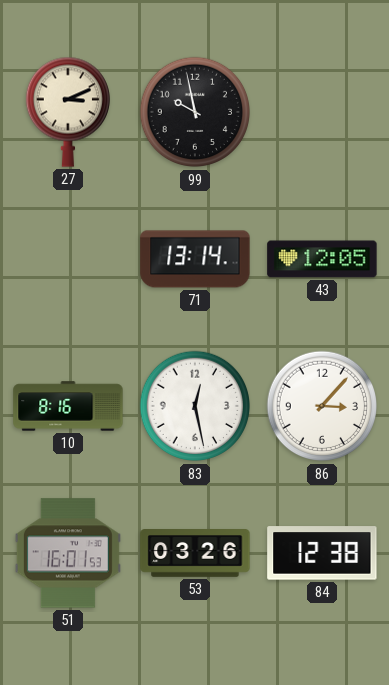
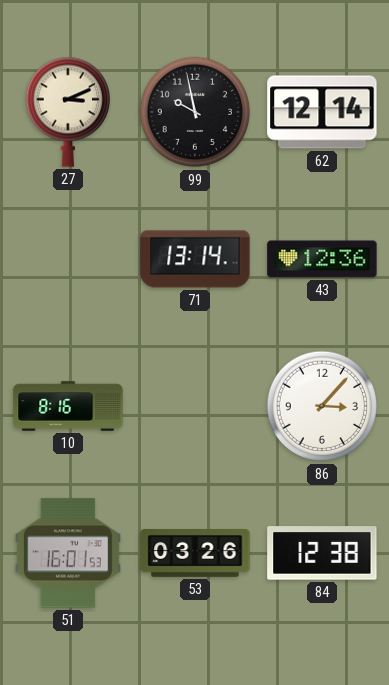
62: none -> 12:14
43: 12:05 -> 12:36
83: 12:28 -> none
